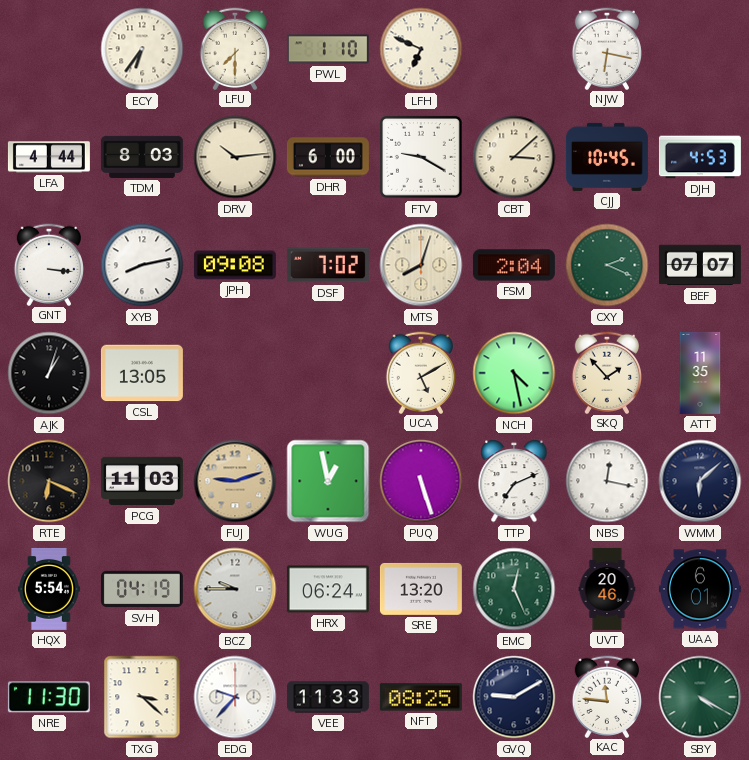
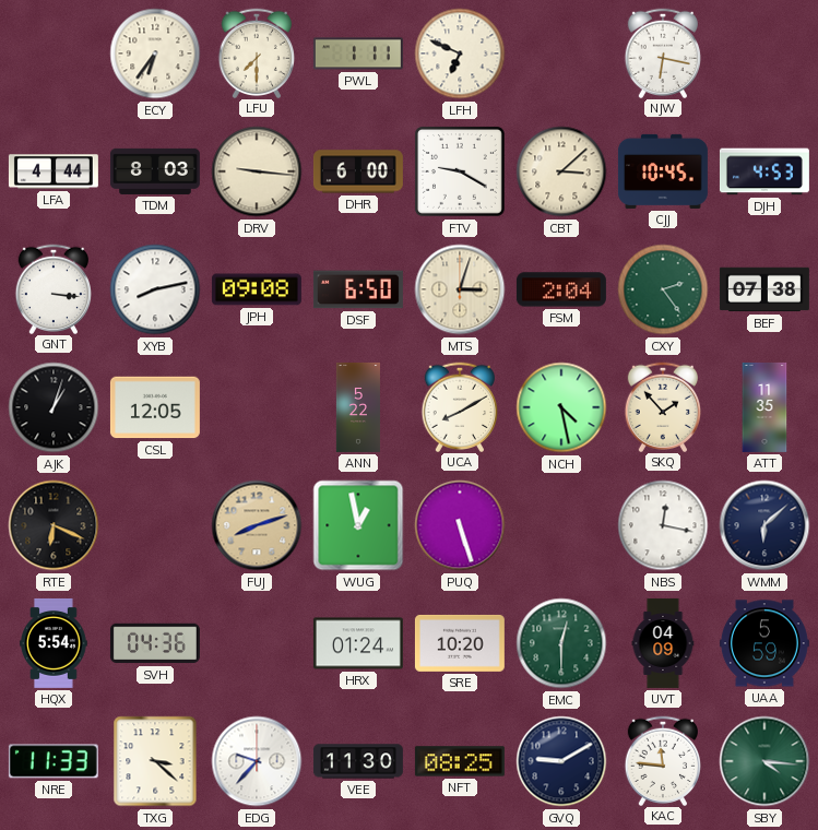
PWL: 1:10 -> 1:11
DRV: 10:14 -> 9:16
DSF: 7:02 -> 6:50
MTS: 8:03 -> 3:03
CXY: 2:19 -> 2:24
BEF: 07:07 -> 07:38
CSL: 13:05 -> 12:05
ANN: none -> 5:22
UCA: 5:10 -> 8:10
PCG: 11:03 -> none
FUJ: 9:12 -> 8:12
TTP: 7:11 -> none
SVH: 04:19 -> 04:36
BCZ: 9:45 -> none
HRX: 06:24 -> 01:24
SRE: 13:20 -> 10:20
EMC: 12:26 -> 12:30
UVT: 20:46 -> 04:09
UAA: 6:01 -> 5:59
NRE: 11:30 -> 11:33
VEE: 11:33 -> 11:30
SBY: 4:20 -> 4:16
